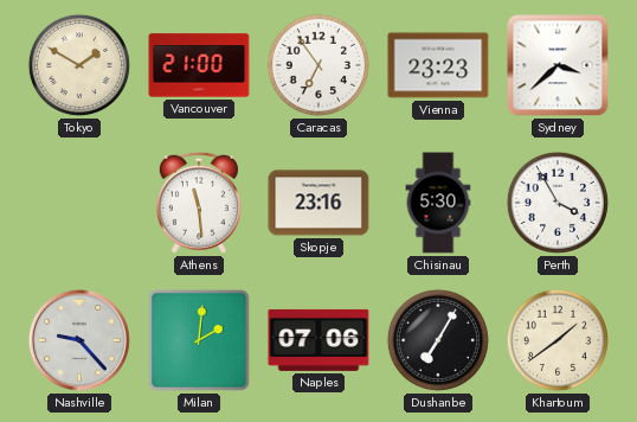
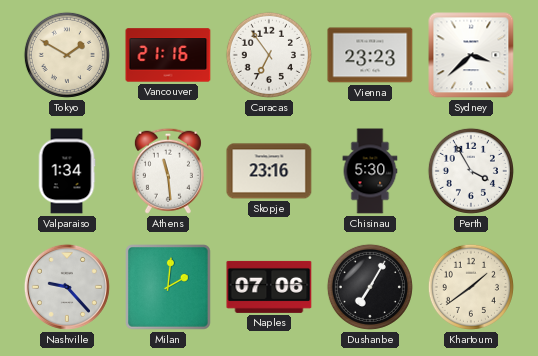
Vancouver: 21:00 -> 21:16
Valparaiso: none -> 1:34
